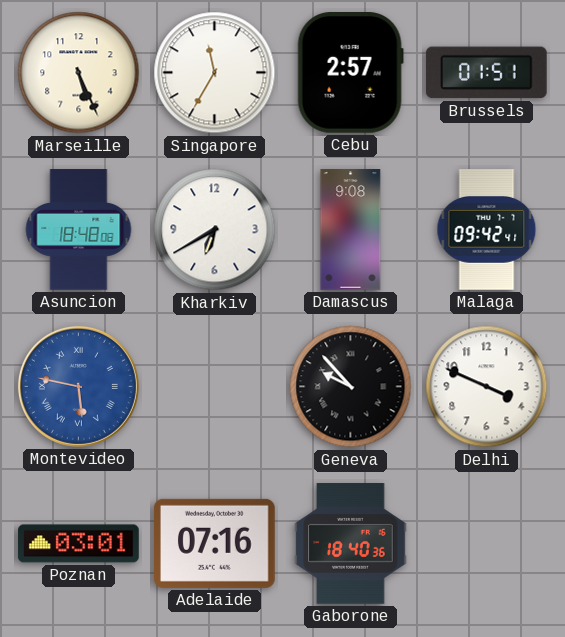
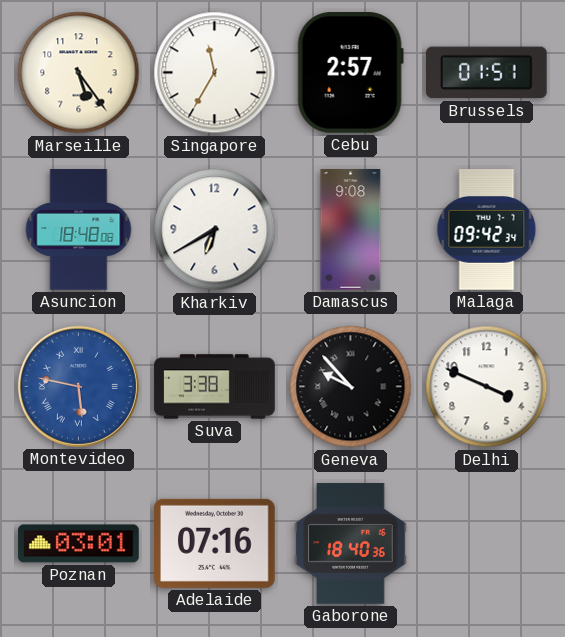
Marseille: 5:26 -> 5:24
Malaga: 09:42:41 -> 09:42:34
Suva: none -> 3:38
